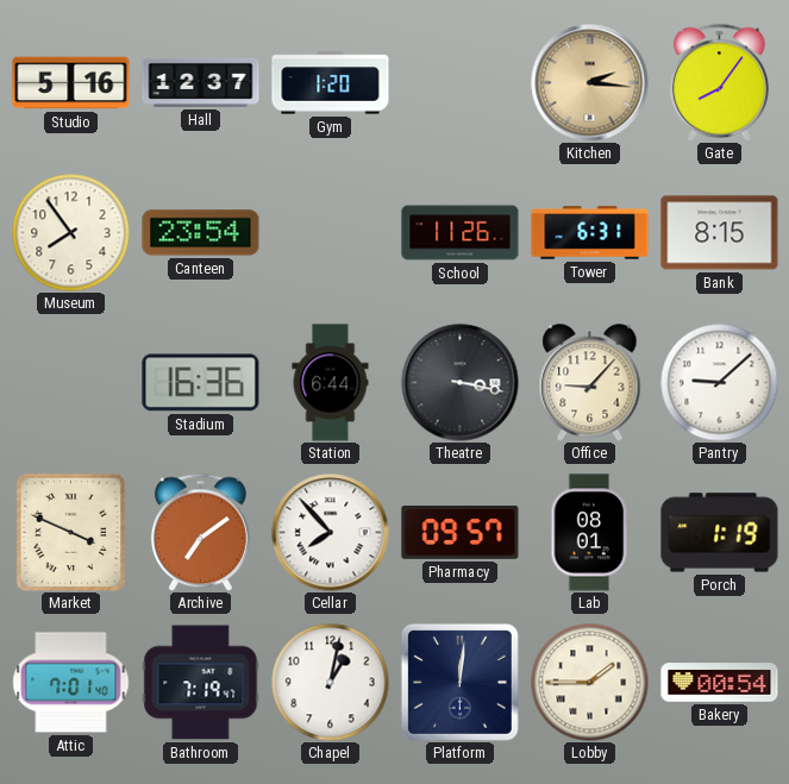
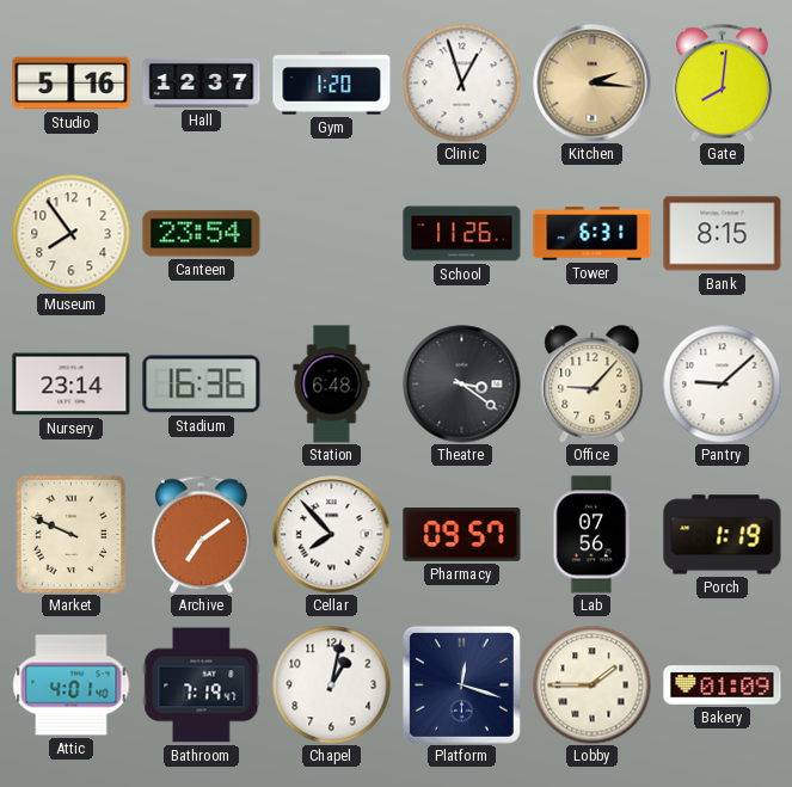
Clinic: none -> 12:57
Gate: 8:06 -> 8:01
Nursery: none -> 23:14
Station: 6:44 -> 6:48
Theatre: 3:17 -> 3:21
Market: 3:49 -> 9:49
Lab: 08:01 -> 07:56
Attic: 7:01 -> 4:01
Platform: 12:01 -> 12:18
Bakery: 00:54 -> 01:09
